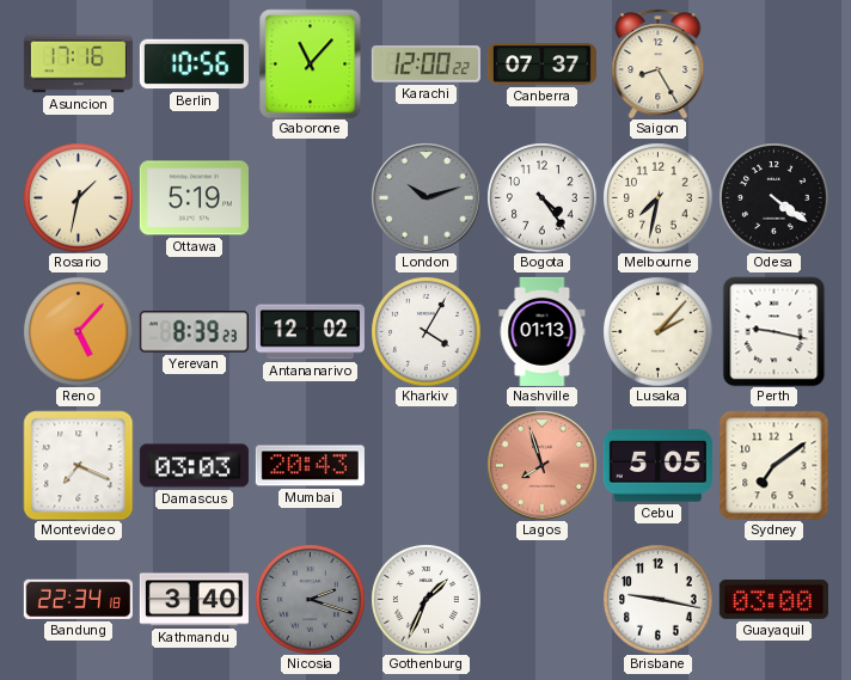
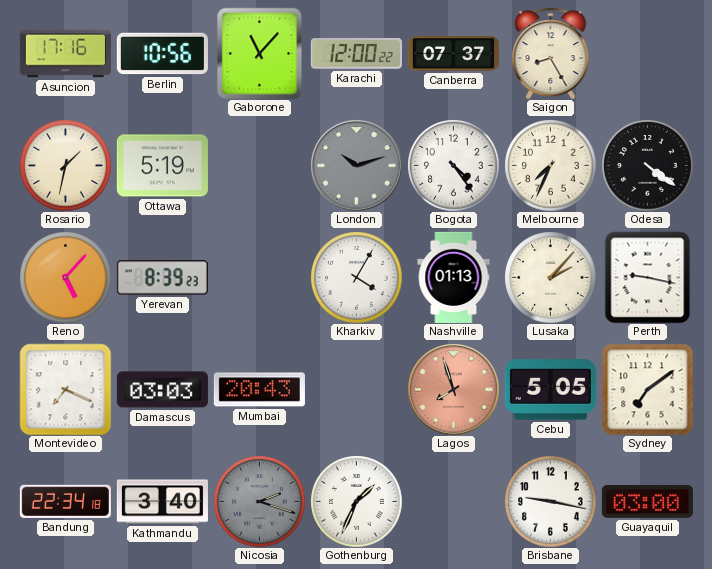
Melbourne: 7:32 -> 7:34
Antananarivo: 12:02 -> none
